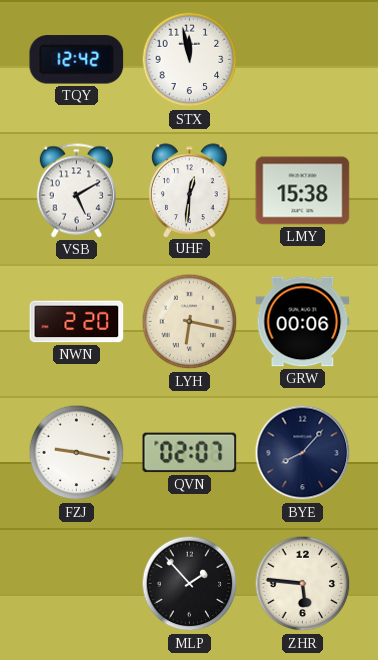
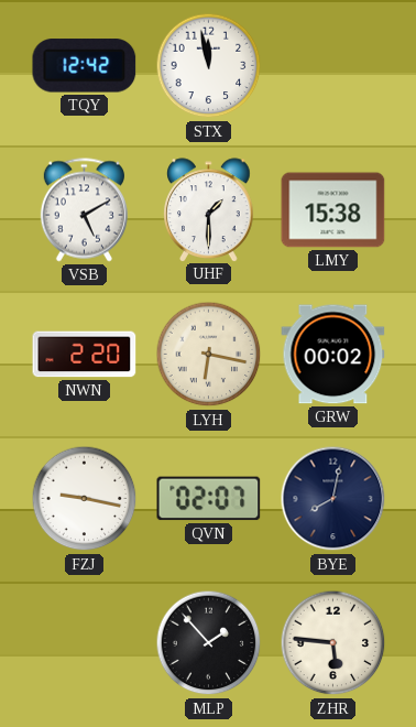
UHF: 12:31 -> 1:30
GRW: 00:06 -> 00:02
BYE: 8:07 -> 8:02
